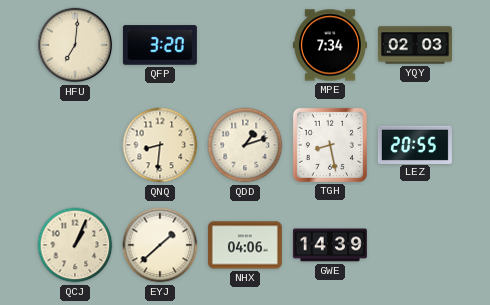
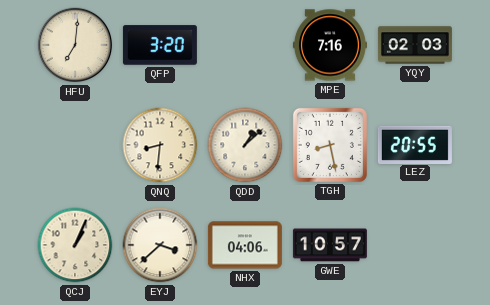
MPE: 7:34 -> 7:16
QDD: 1:12 -> 1:08
EYJ: 1:38 -> 3:38
GWE: 14:39 -> 10:57
